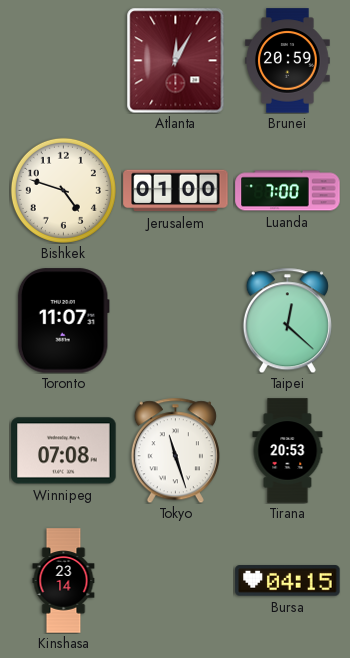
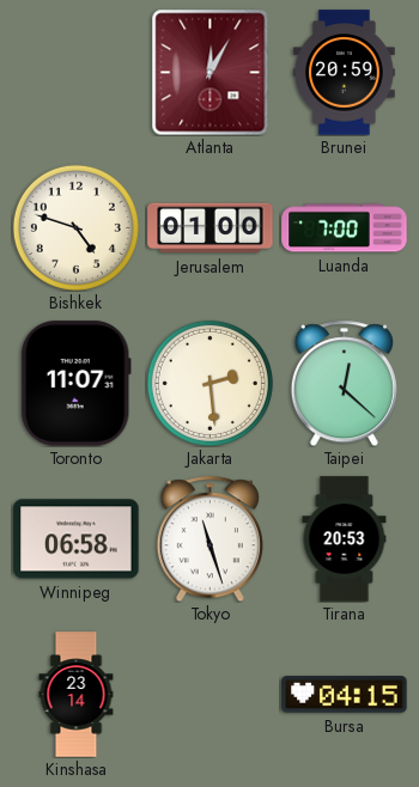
Jakarta: none -> 2:29
Winnipeg: 07:08 -> 06:58
